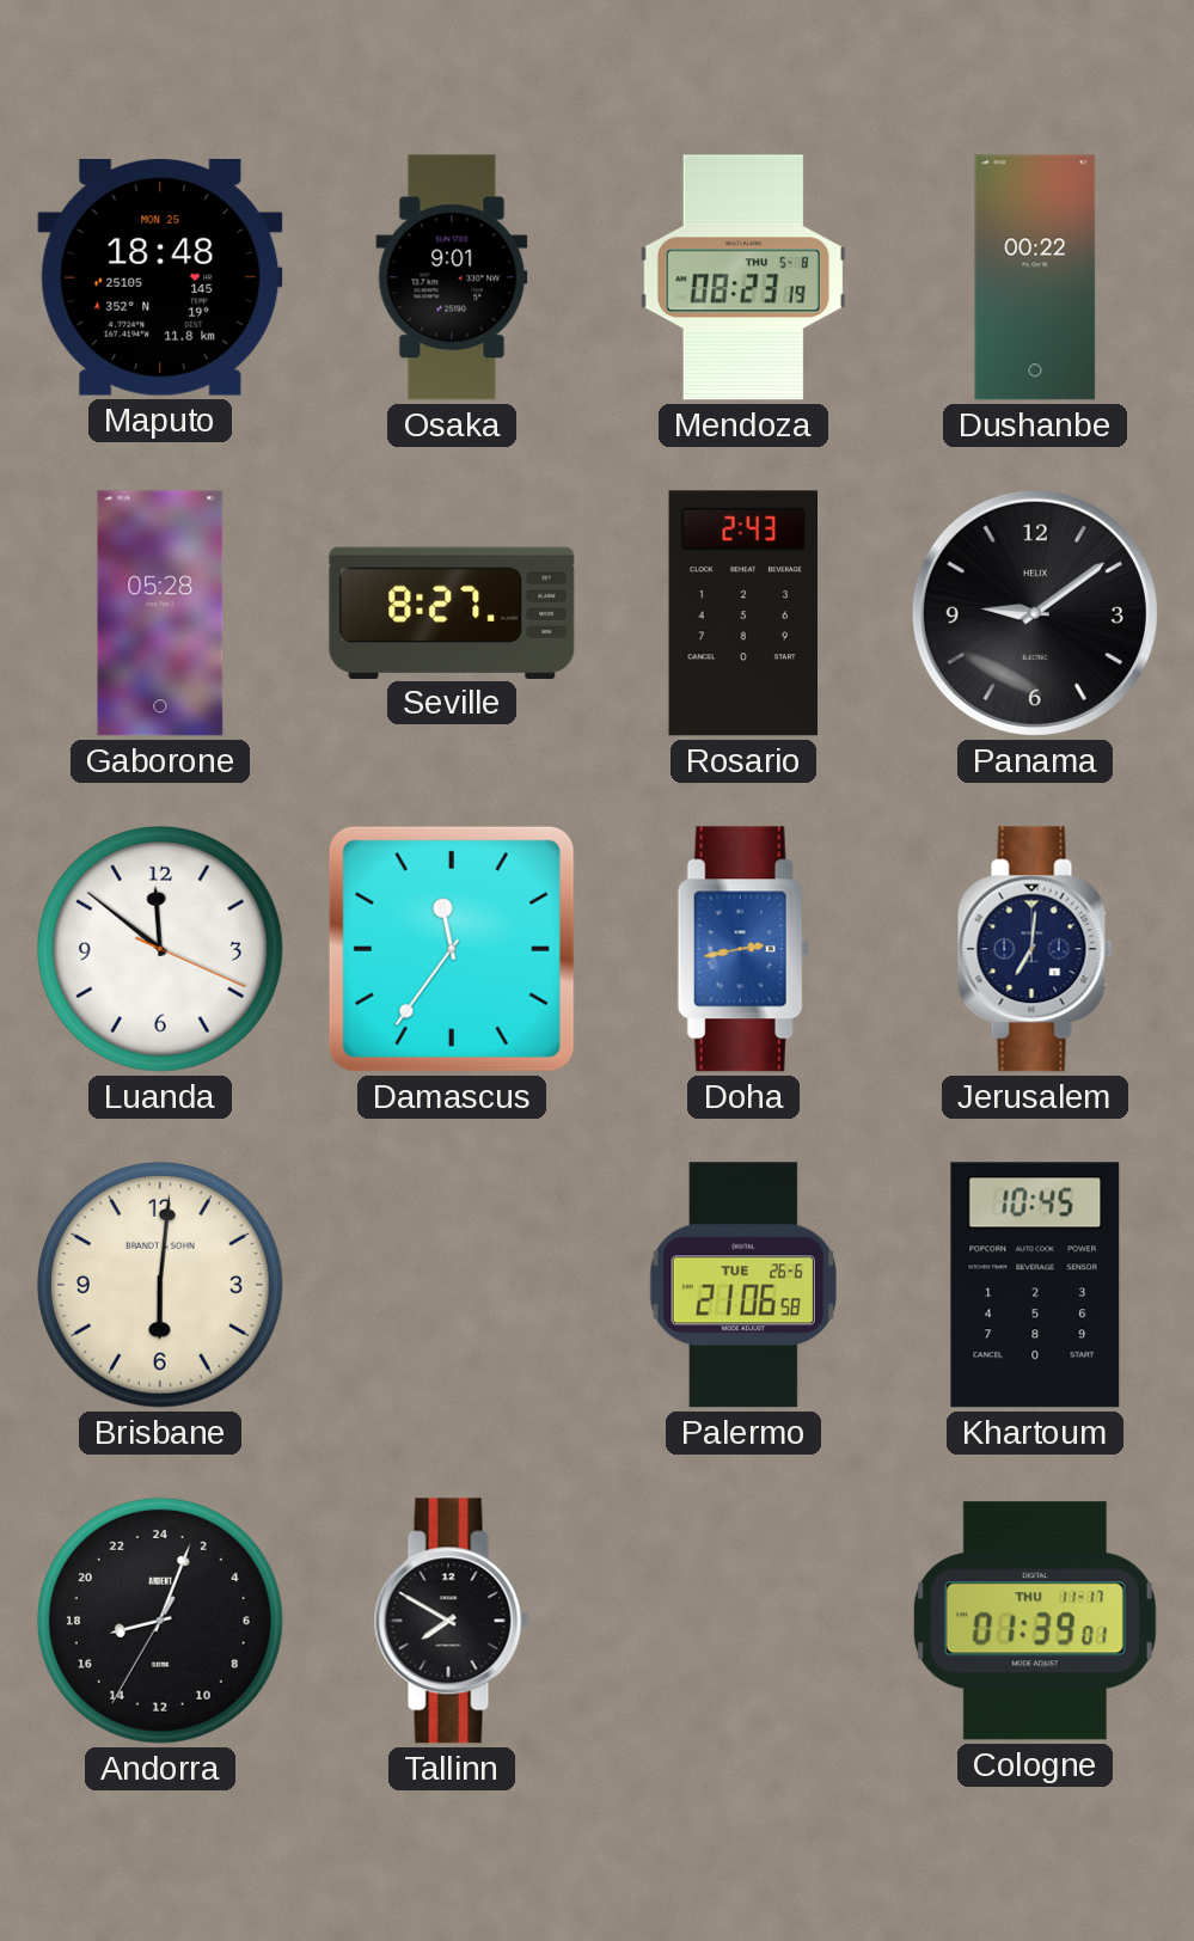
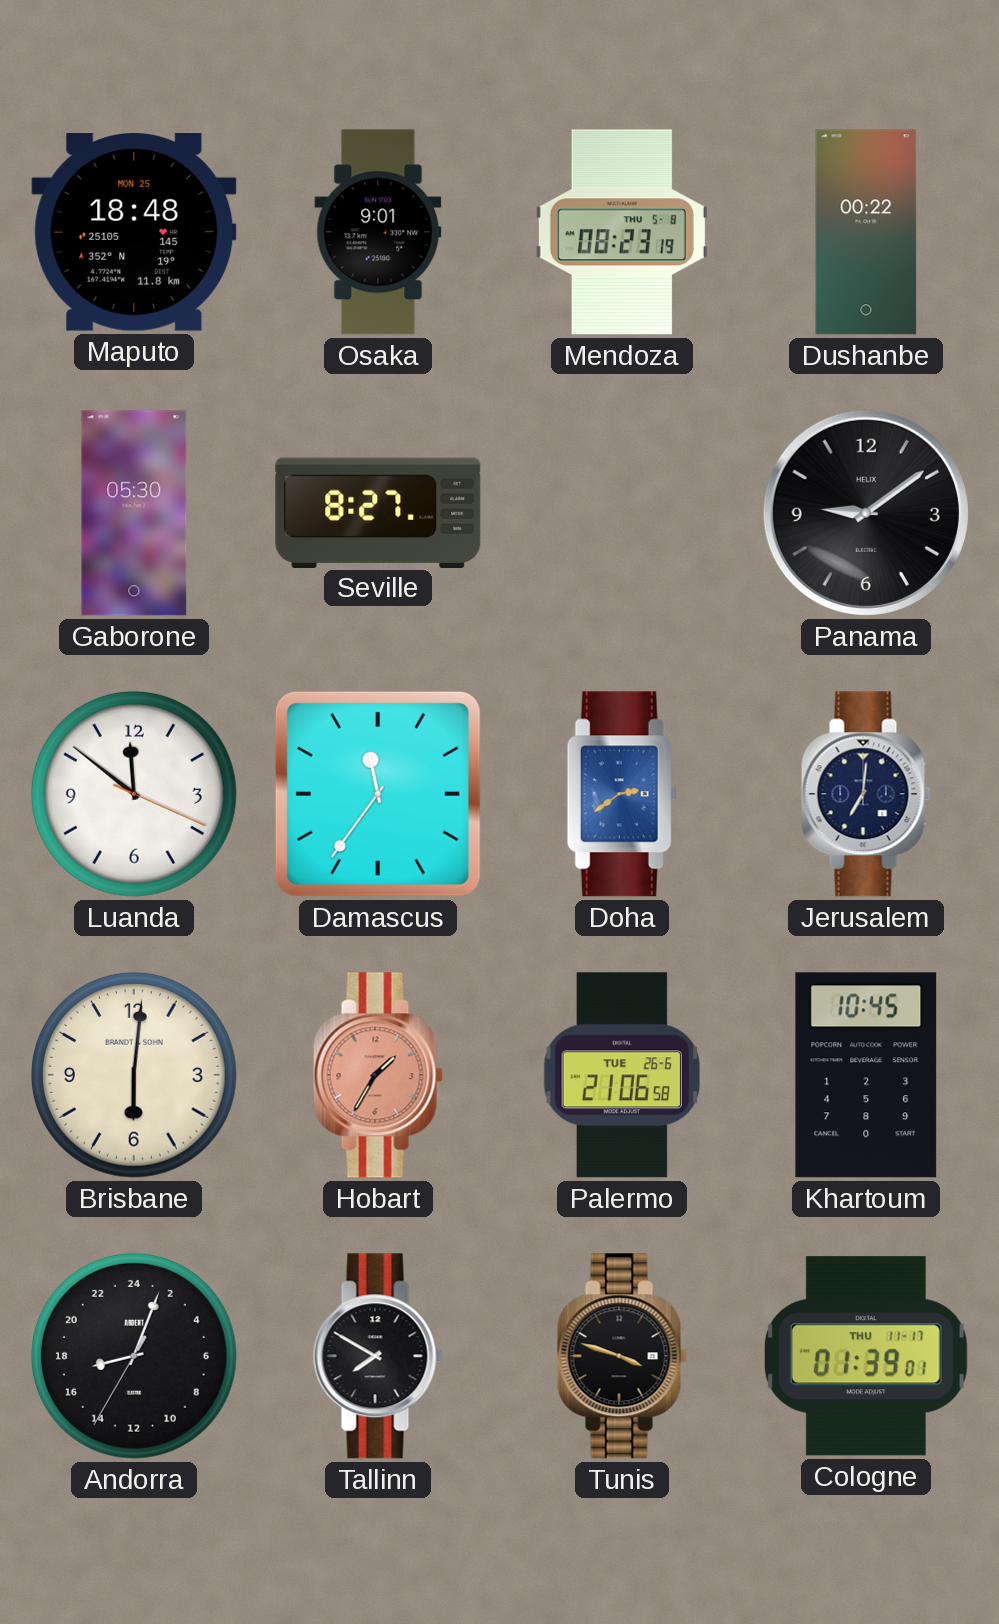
Gaborone: 05:28 -> 05:30
Rosario: 2:43 -> none
Doha: 2:43 -> 2:39
Hobart: none -> 1:35
Tunis: none -> 3:48
